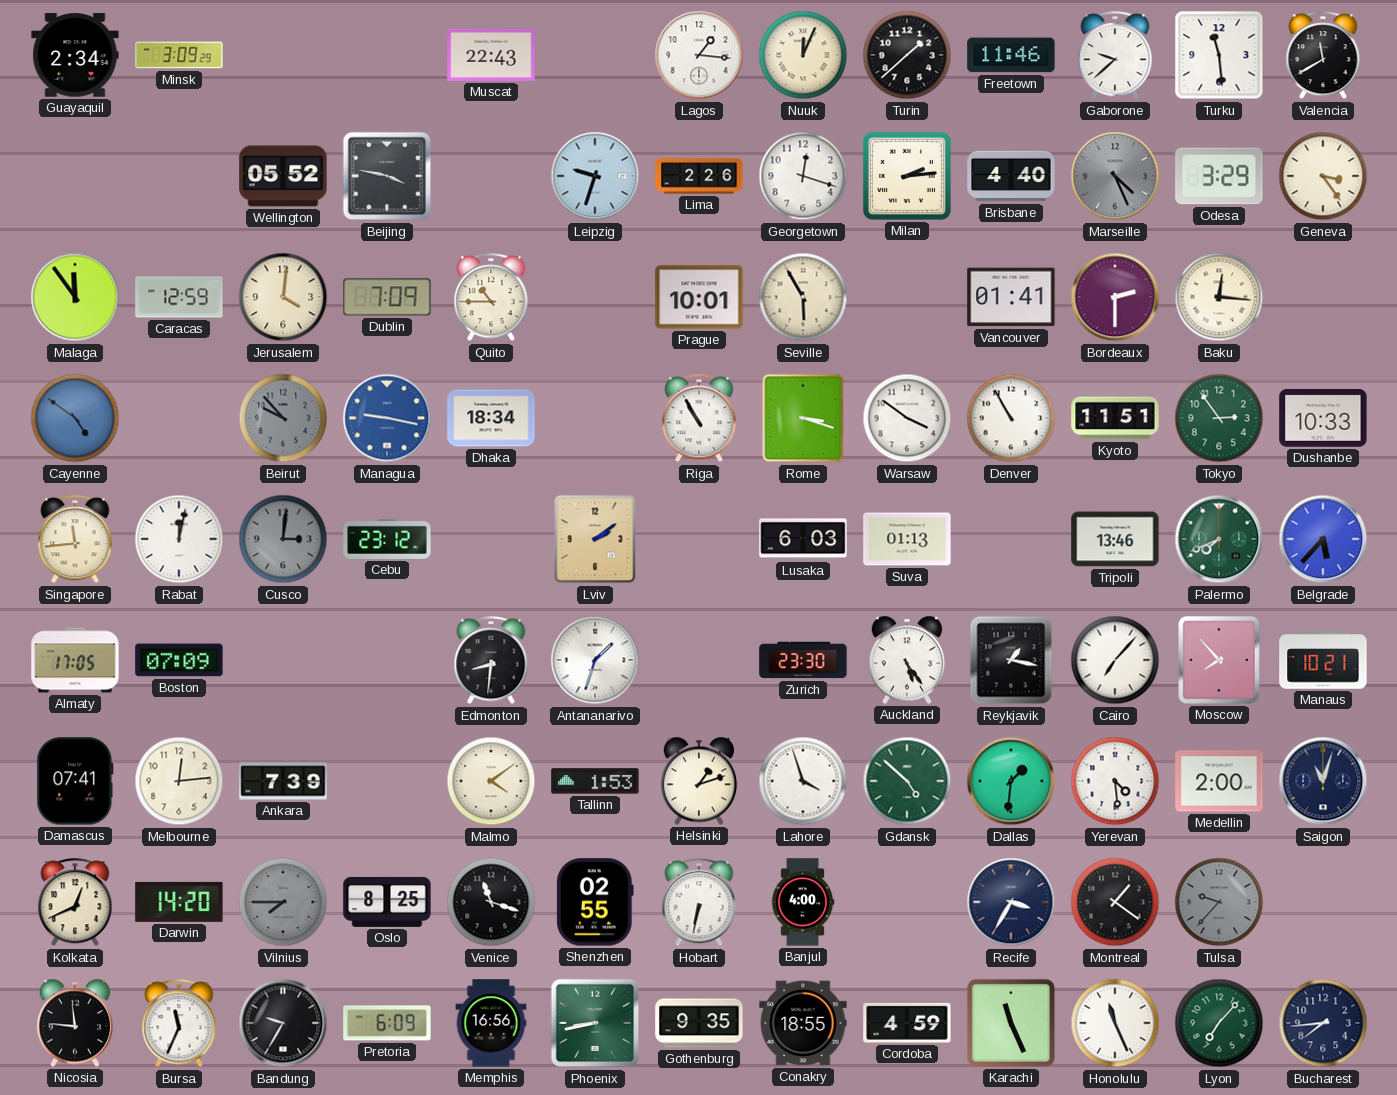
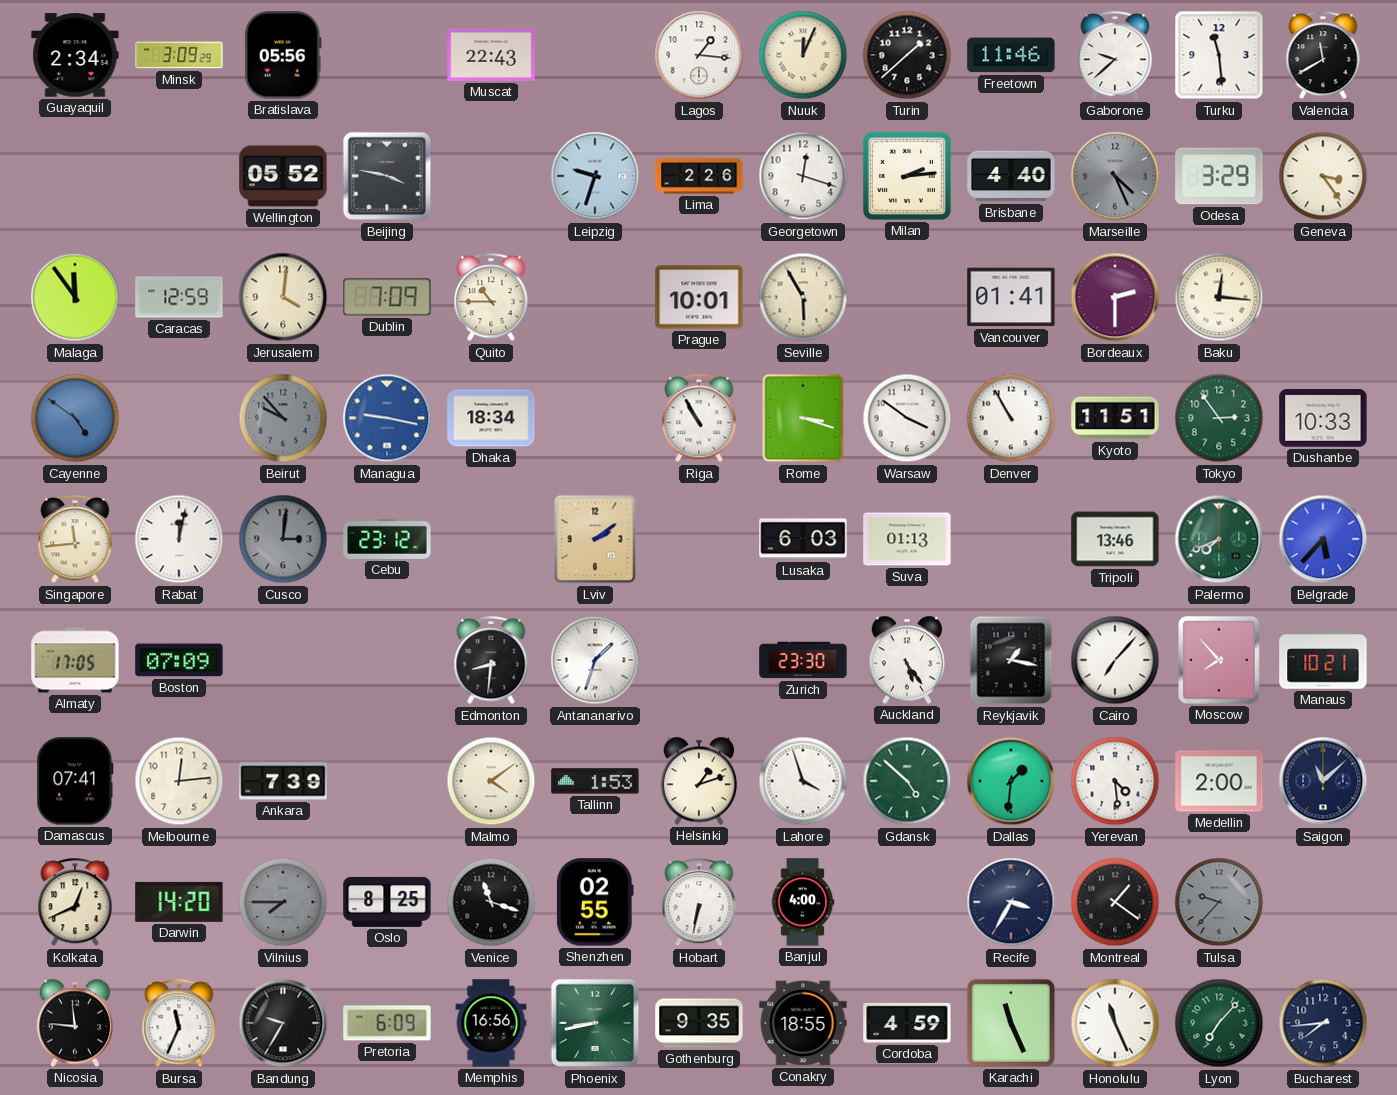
Bratislava: none -> 05:56
Saigon: 11:03 -> 11:08
